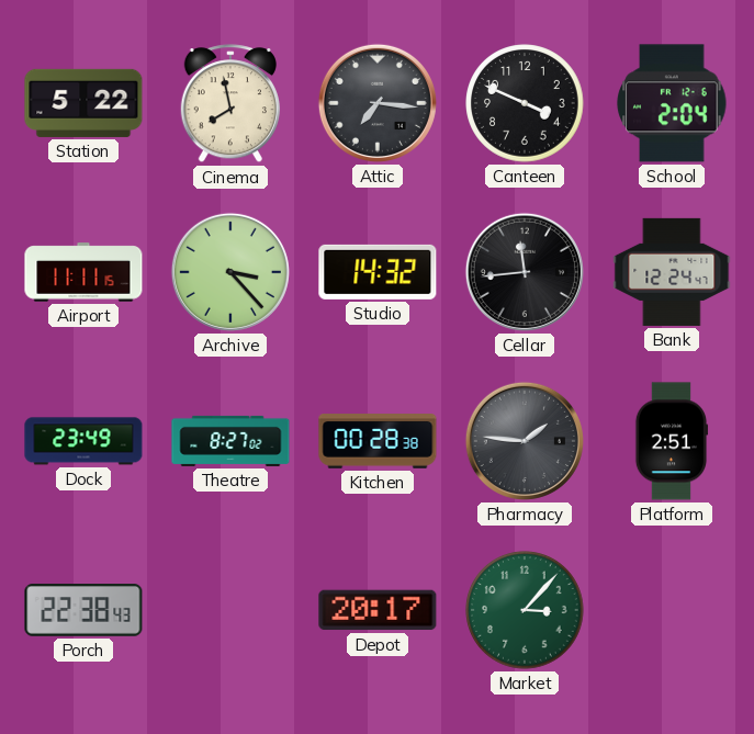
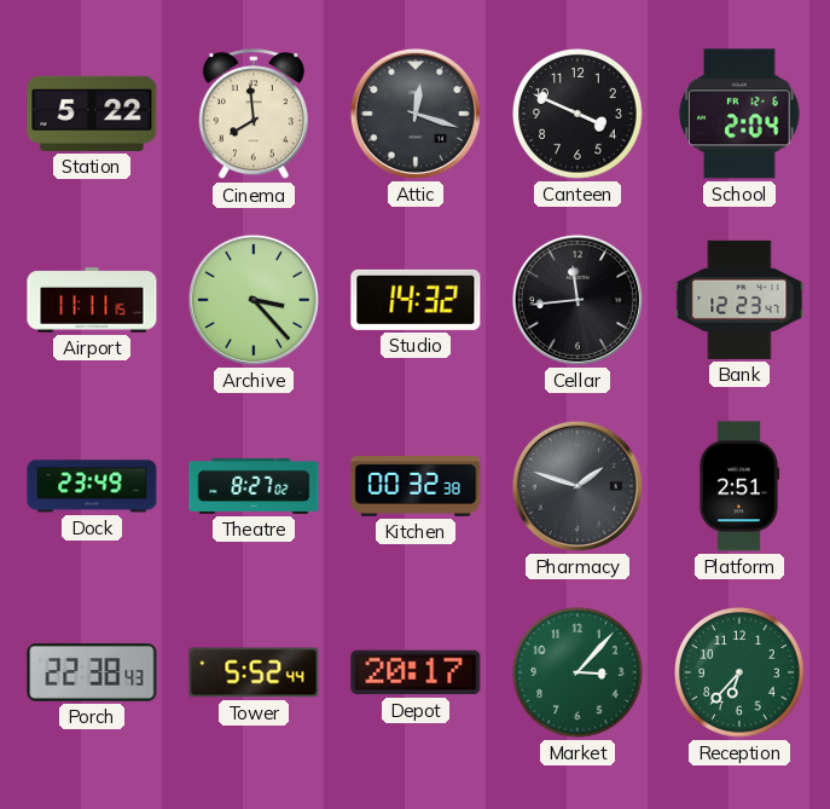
Cinema: 7:58 -> 7:59
Attic: 7:16 -> 12:18
Bank: 12:24 -> 12:23
Kitchen: 00:28 -> 00:32
Pharmacy: 1:46 -> 1:48
Tower: none -> 5:52
Reception: none -> 6:37
